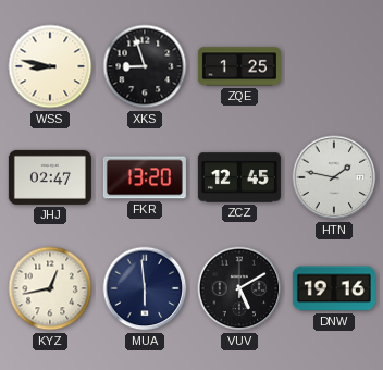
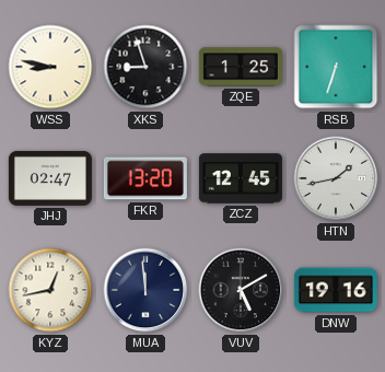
RSB: none -> 6:33
HTN: 1:47 -> 1:43
MUA: 5:59 -> 11:59
